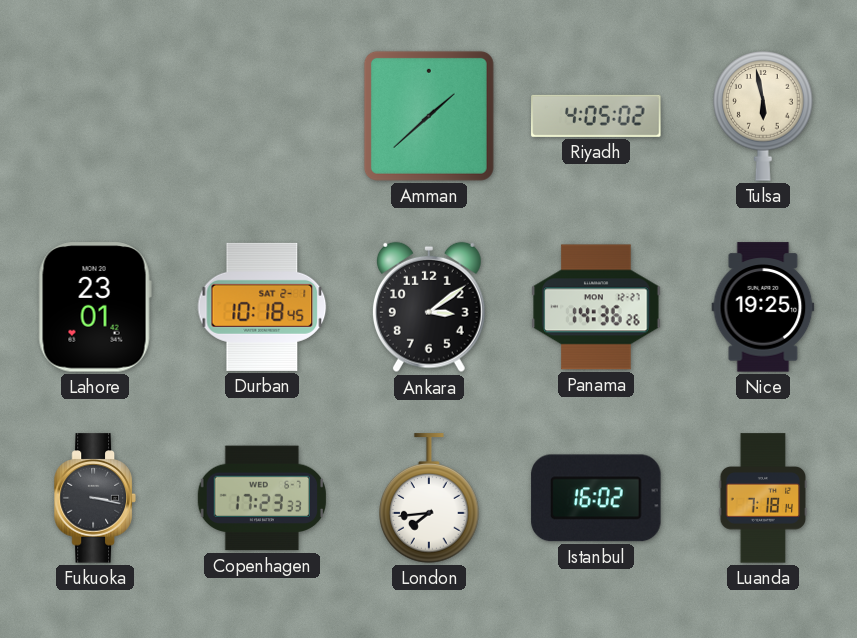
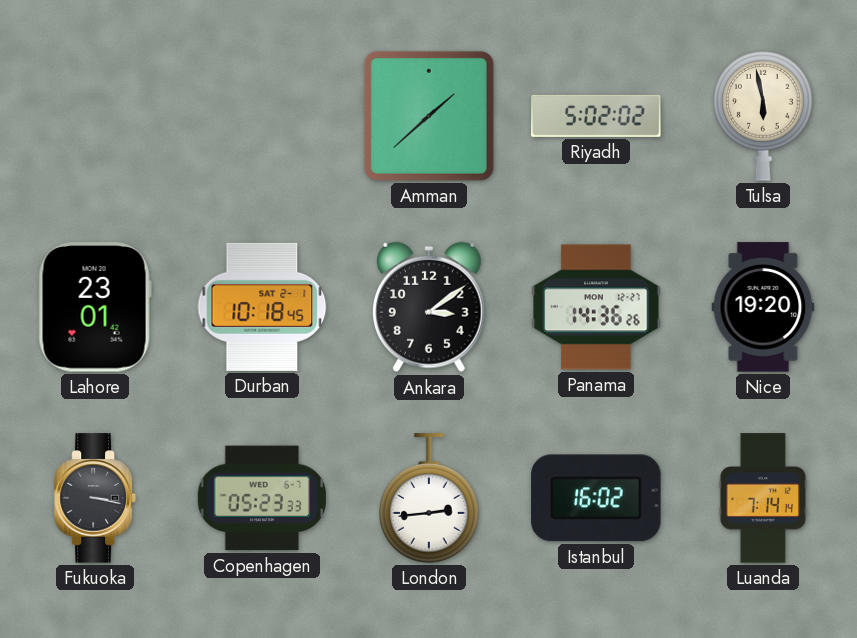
Riyadh: 4:05 -> 5:02
Nice: 19:25 -> 19:20
Copenhagen: 17:23 -> 05:23
London: 7:44 -> 2:44
Luanda: 7:18 -> 7:14
